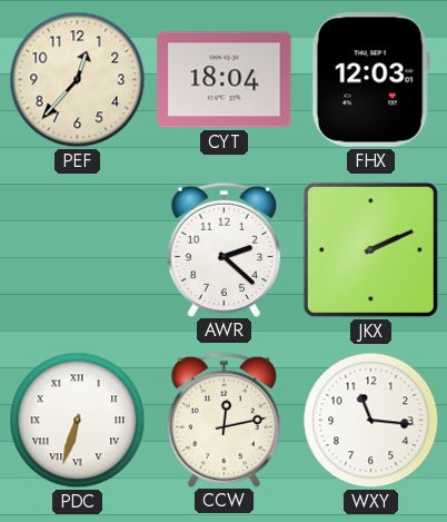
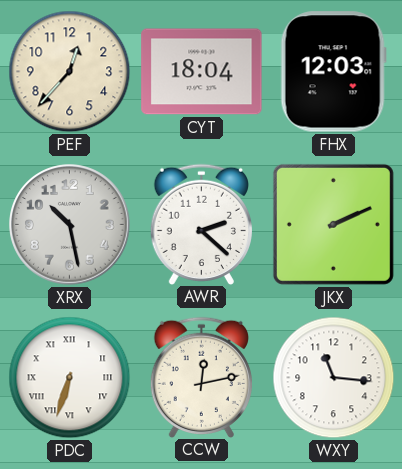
XRX: none -> 10:28
